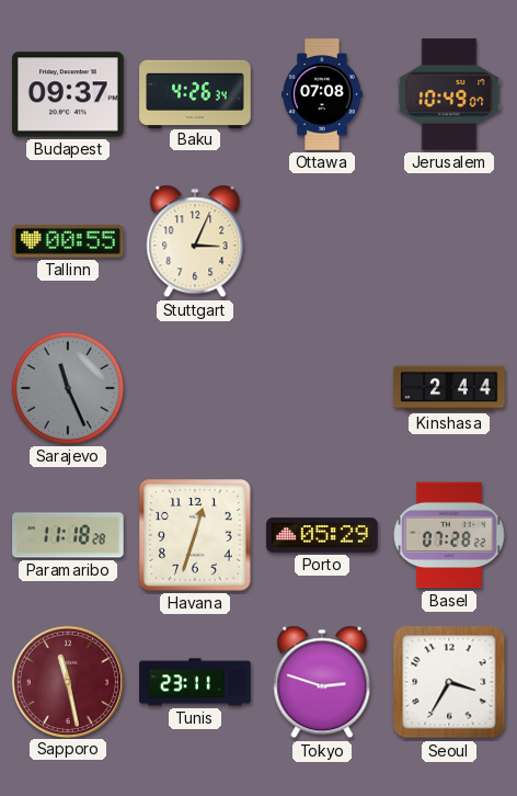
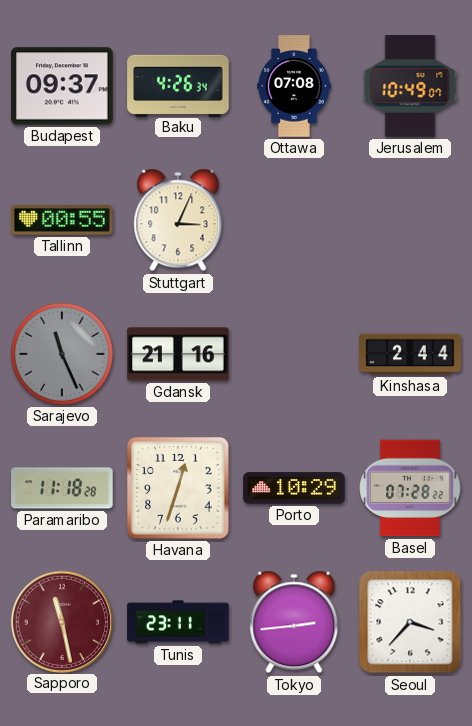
Gdansk: none -> 21:16
Porto: 05:29 -> 10:29
Tokyo: 2:48 -> 2:44
Seoul: 3:35 -> 3:37
